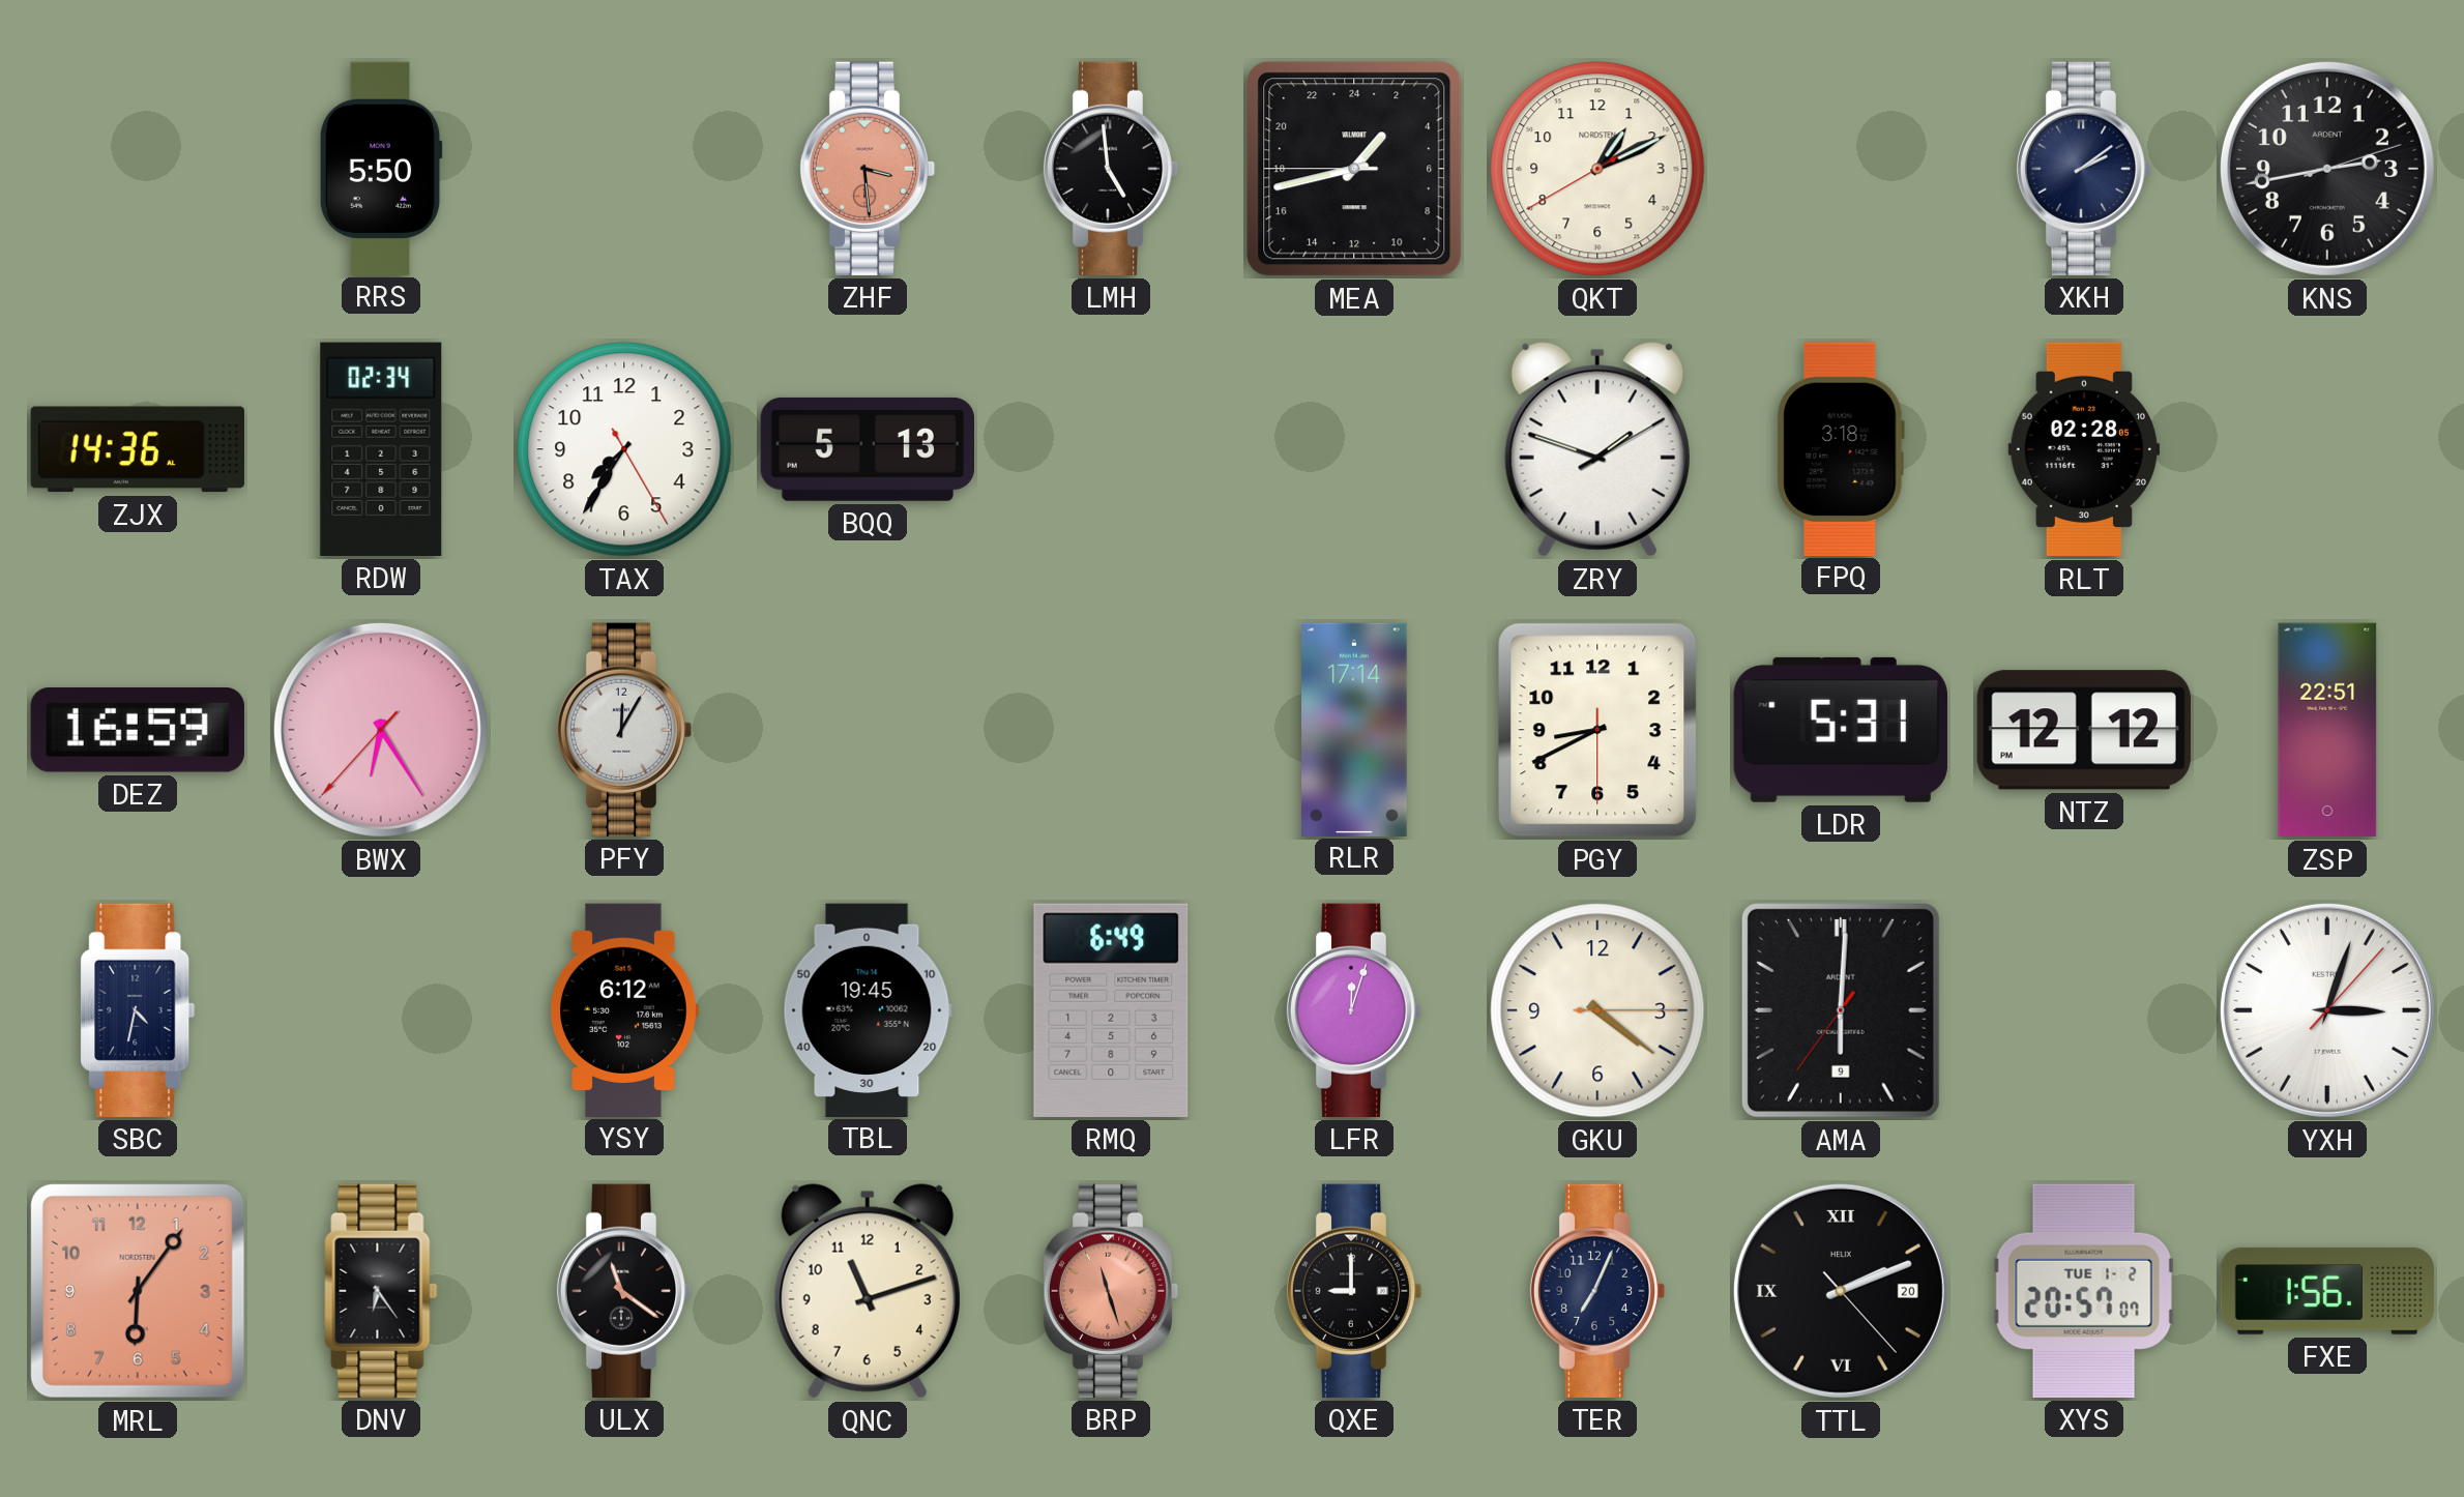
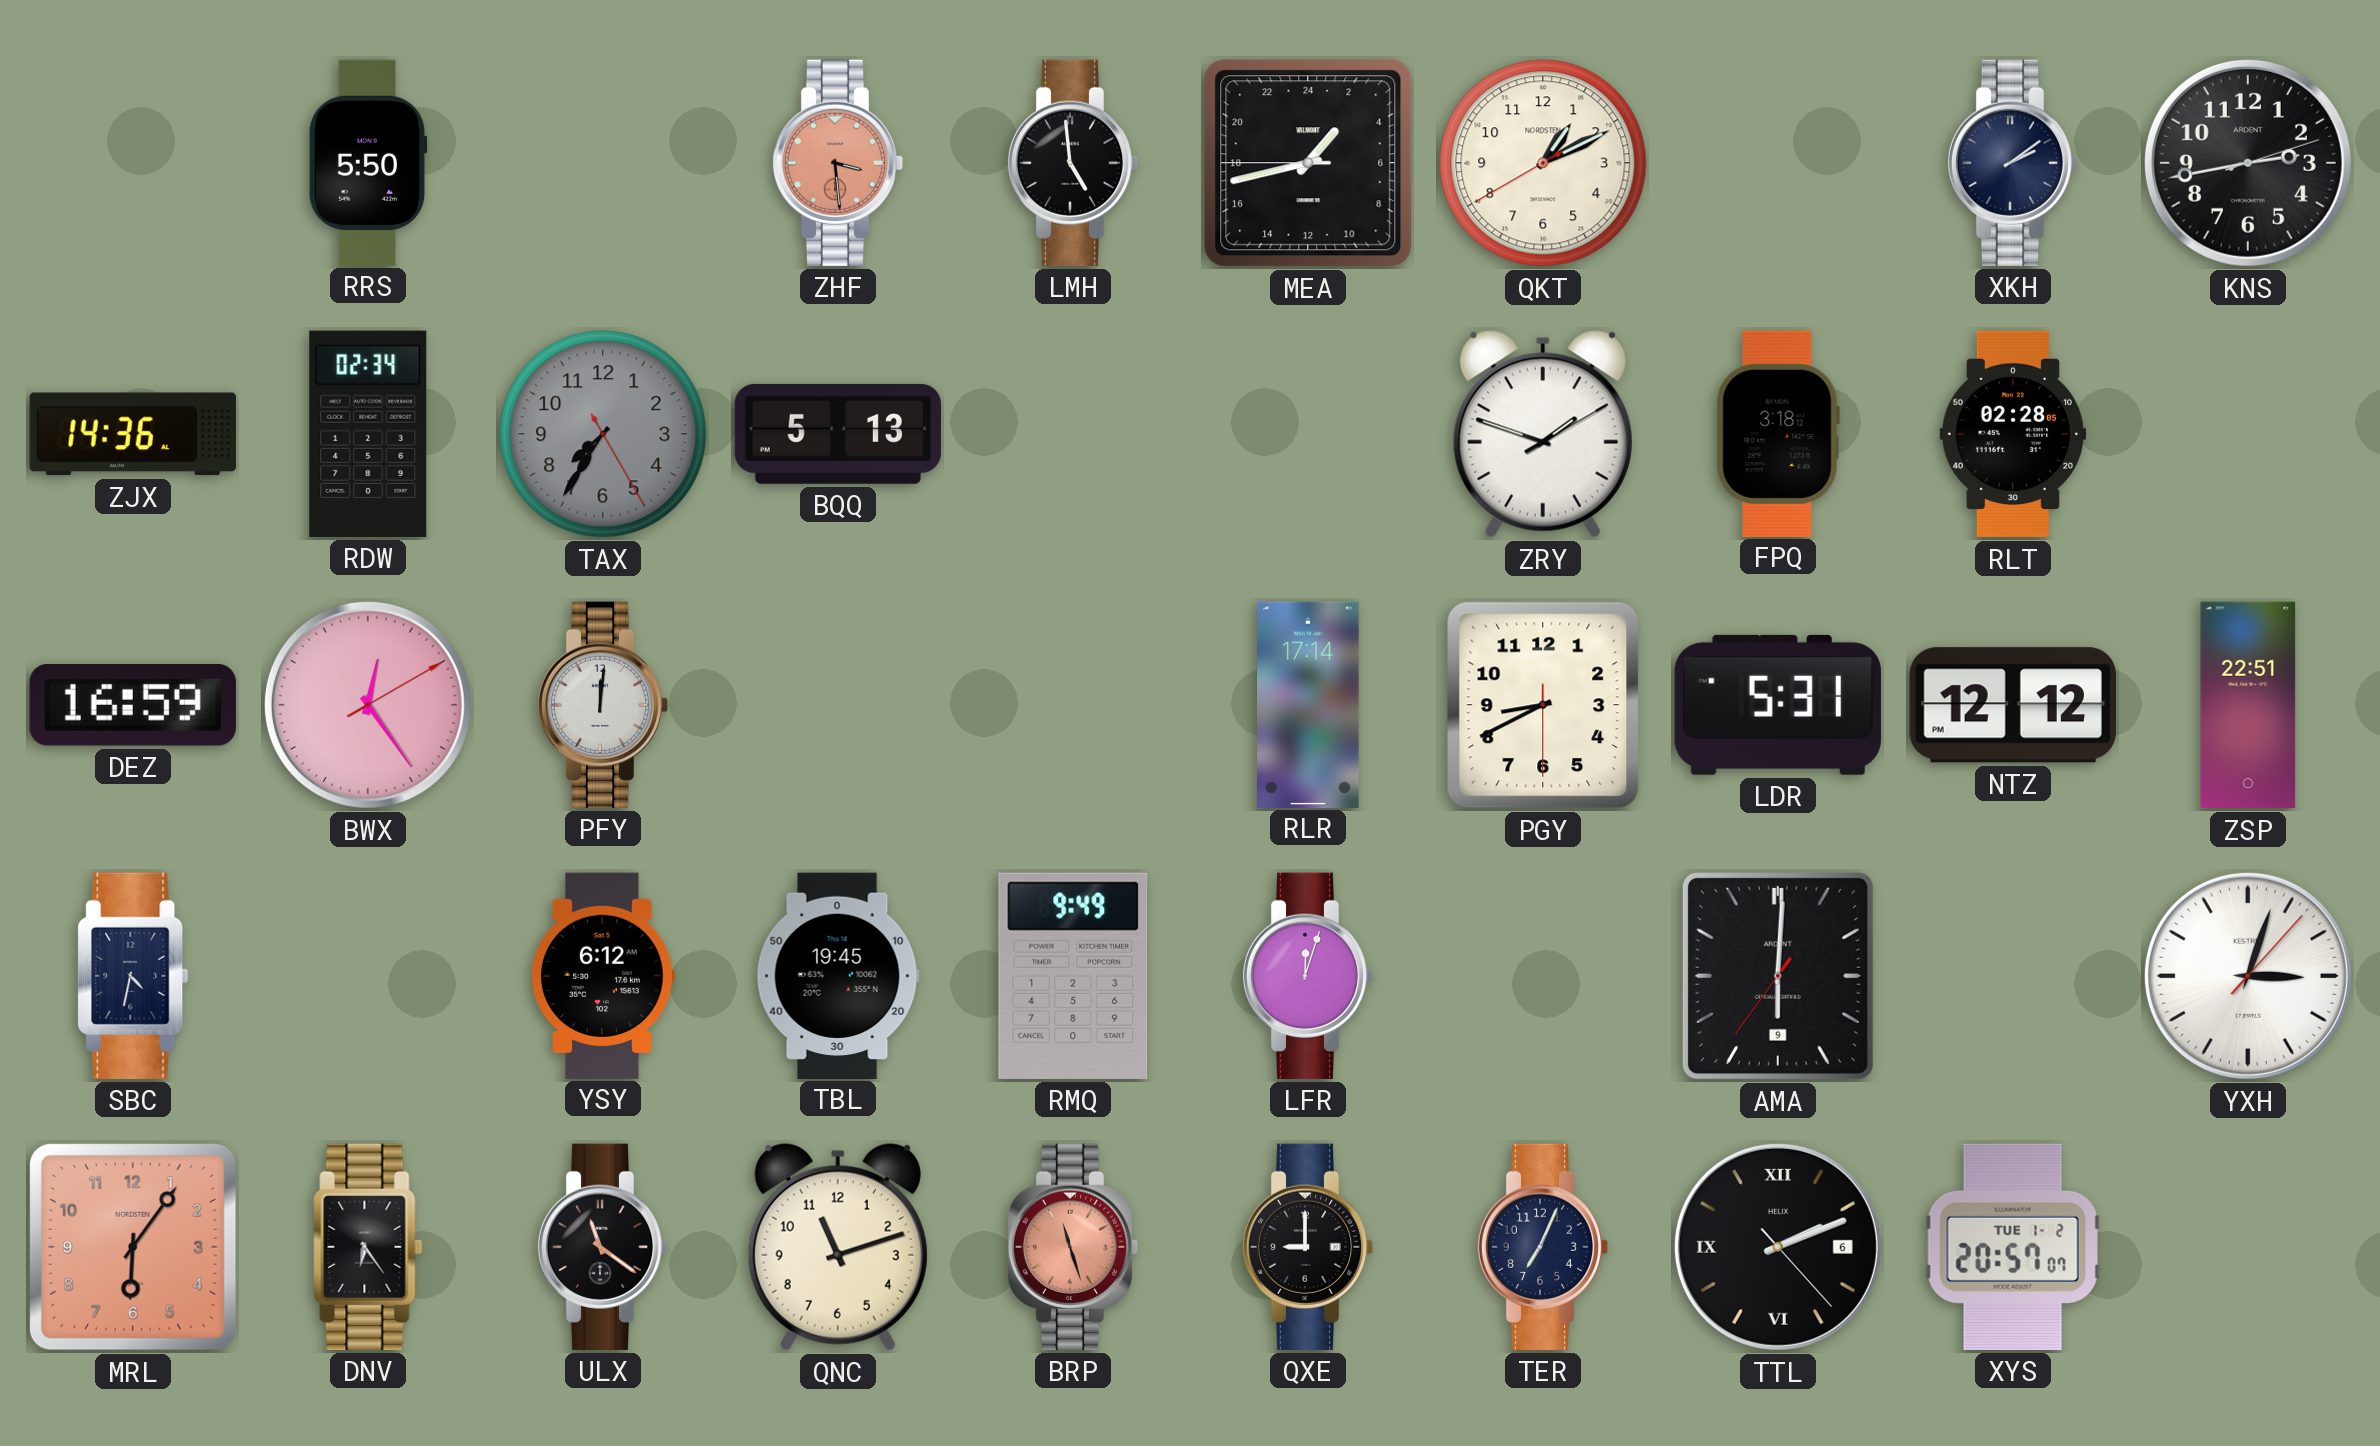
TAX dial: white -> grey
BWX: 6:24 -> 12:24
PFY: 12:05 -> 12:01
RMQ: 6:49 -> 9:49
GKU: 4:21 -> none
TTL date: 20 -> 6
FXE: 1:56 -> none
